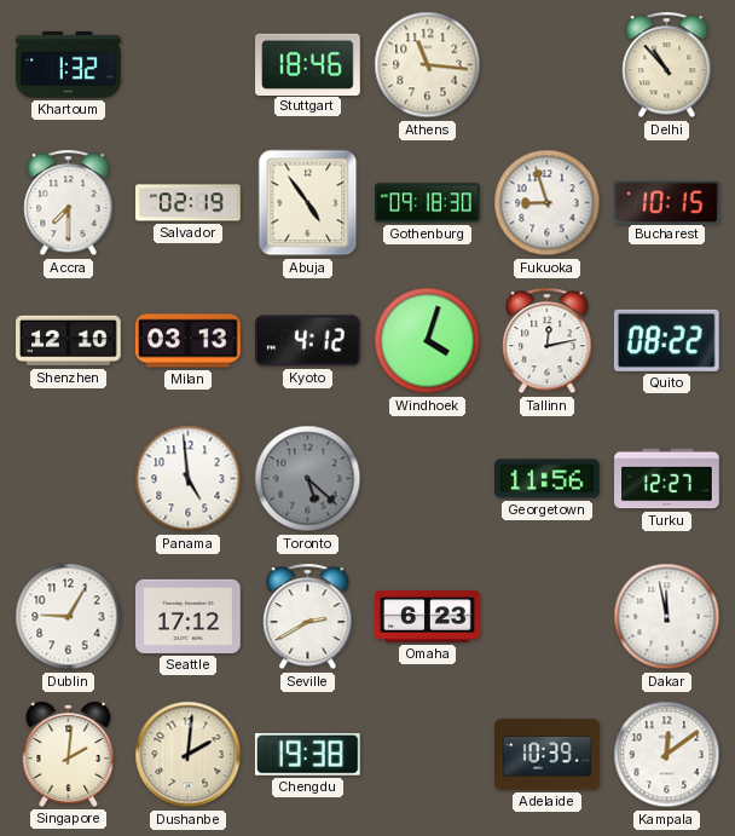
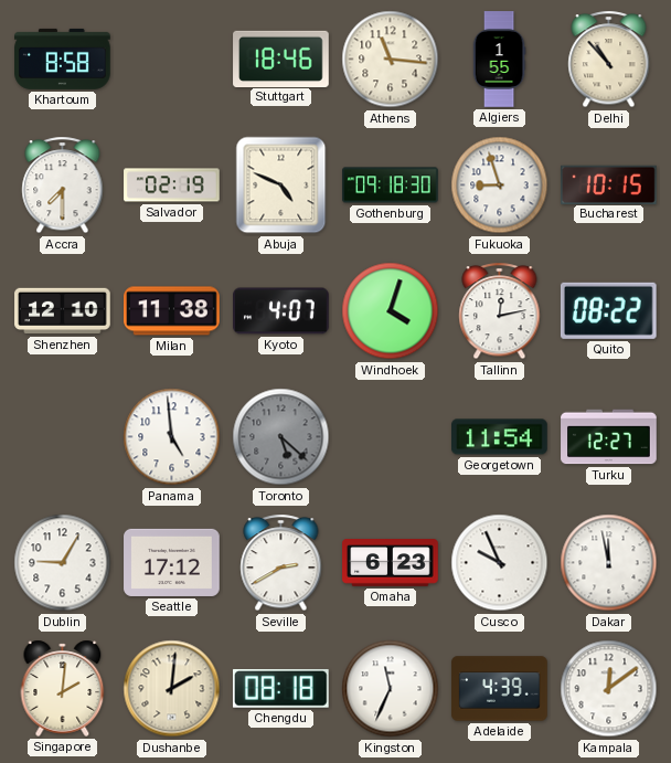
Khartoum: 1:32 -> 8:58
Algiers: none -> 1:55
Abuja: 4:54 -> 4:49
Milan: 03:13 -> 11:38
Kyoto: 4:12 -> 4:07
Georgetown: 11:56 -> 11:54
Cusco: none -> 9:56
Chengdu: 19:38 -> 08:18
Kingston: none -> 11:34
Adelaide: 10:39 -> 4:39
